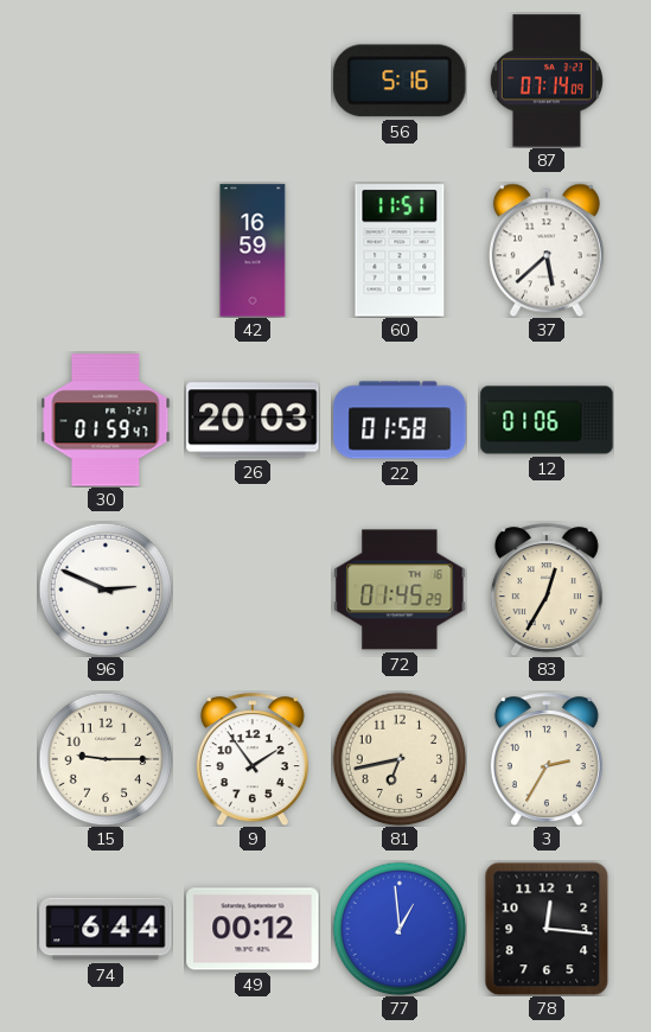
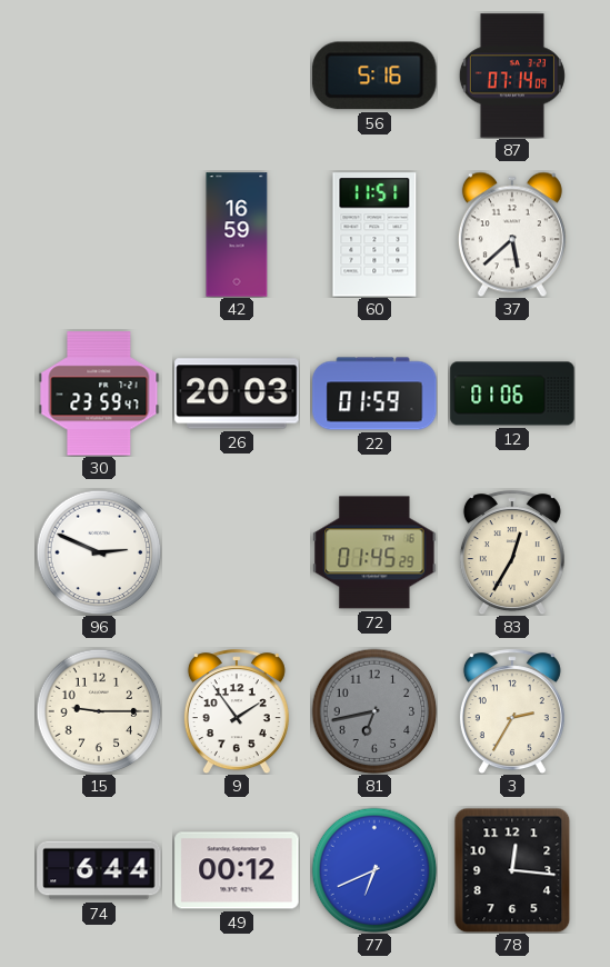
30: 01:59 -> 23:59
22: 01:58 -> 01:59
81 dial: cream -> grey
77: 12:59 -> 6:41
